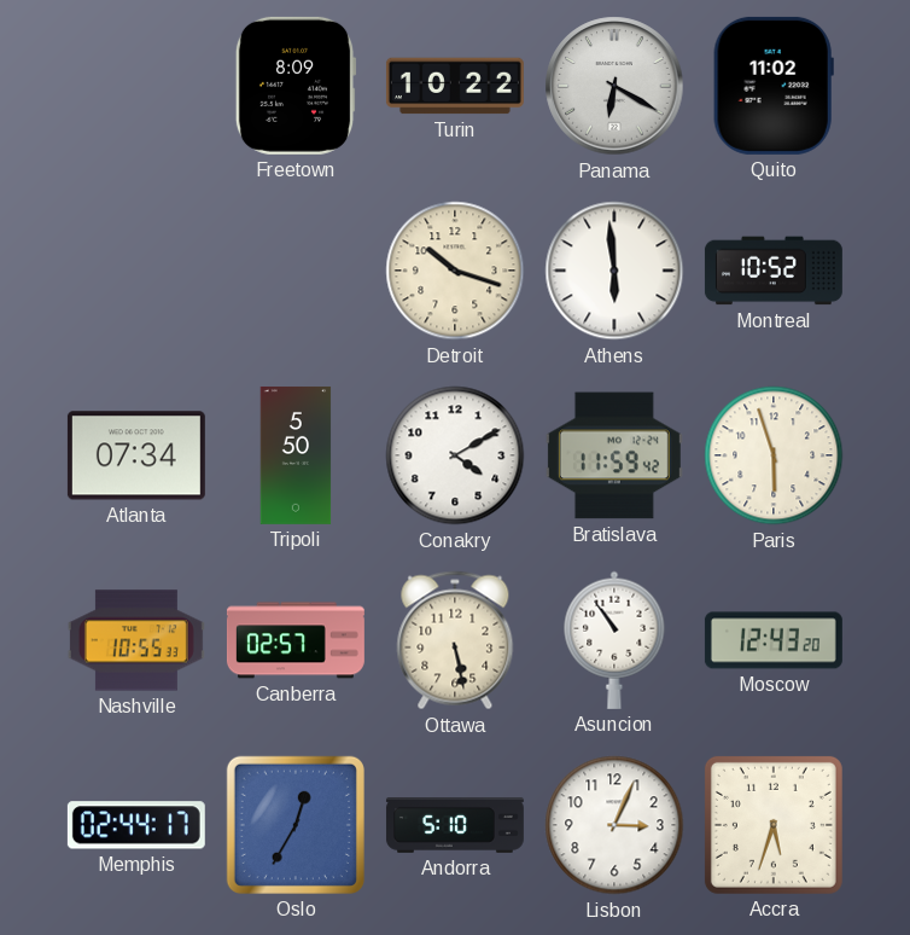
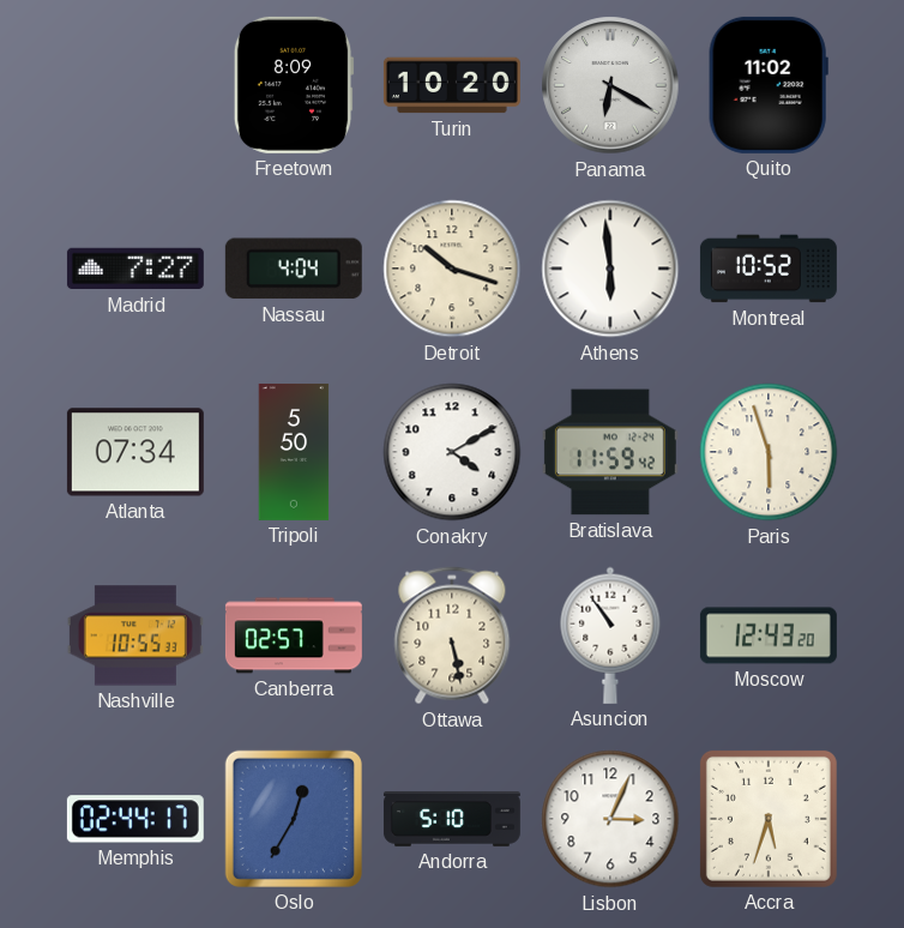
Turin: 10:22 -> 10:20
Madrid: none -> 7:27
Nassau: none -> 4:04
